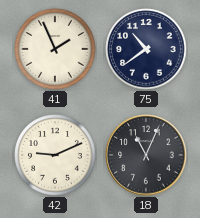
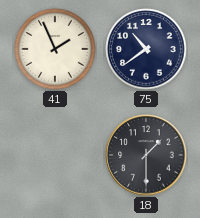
42: 9:11 -> none
18: 11:04 -> 1:30
